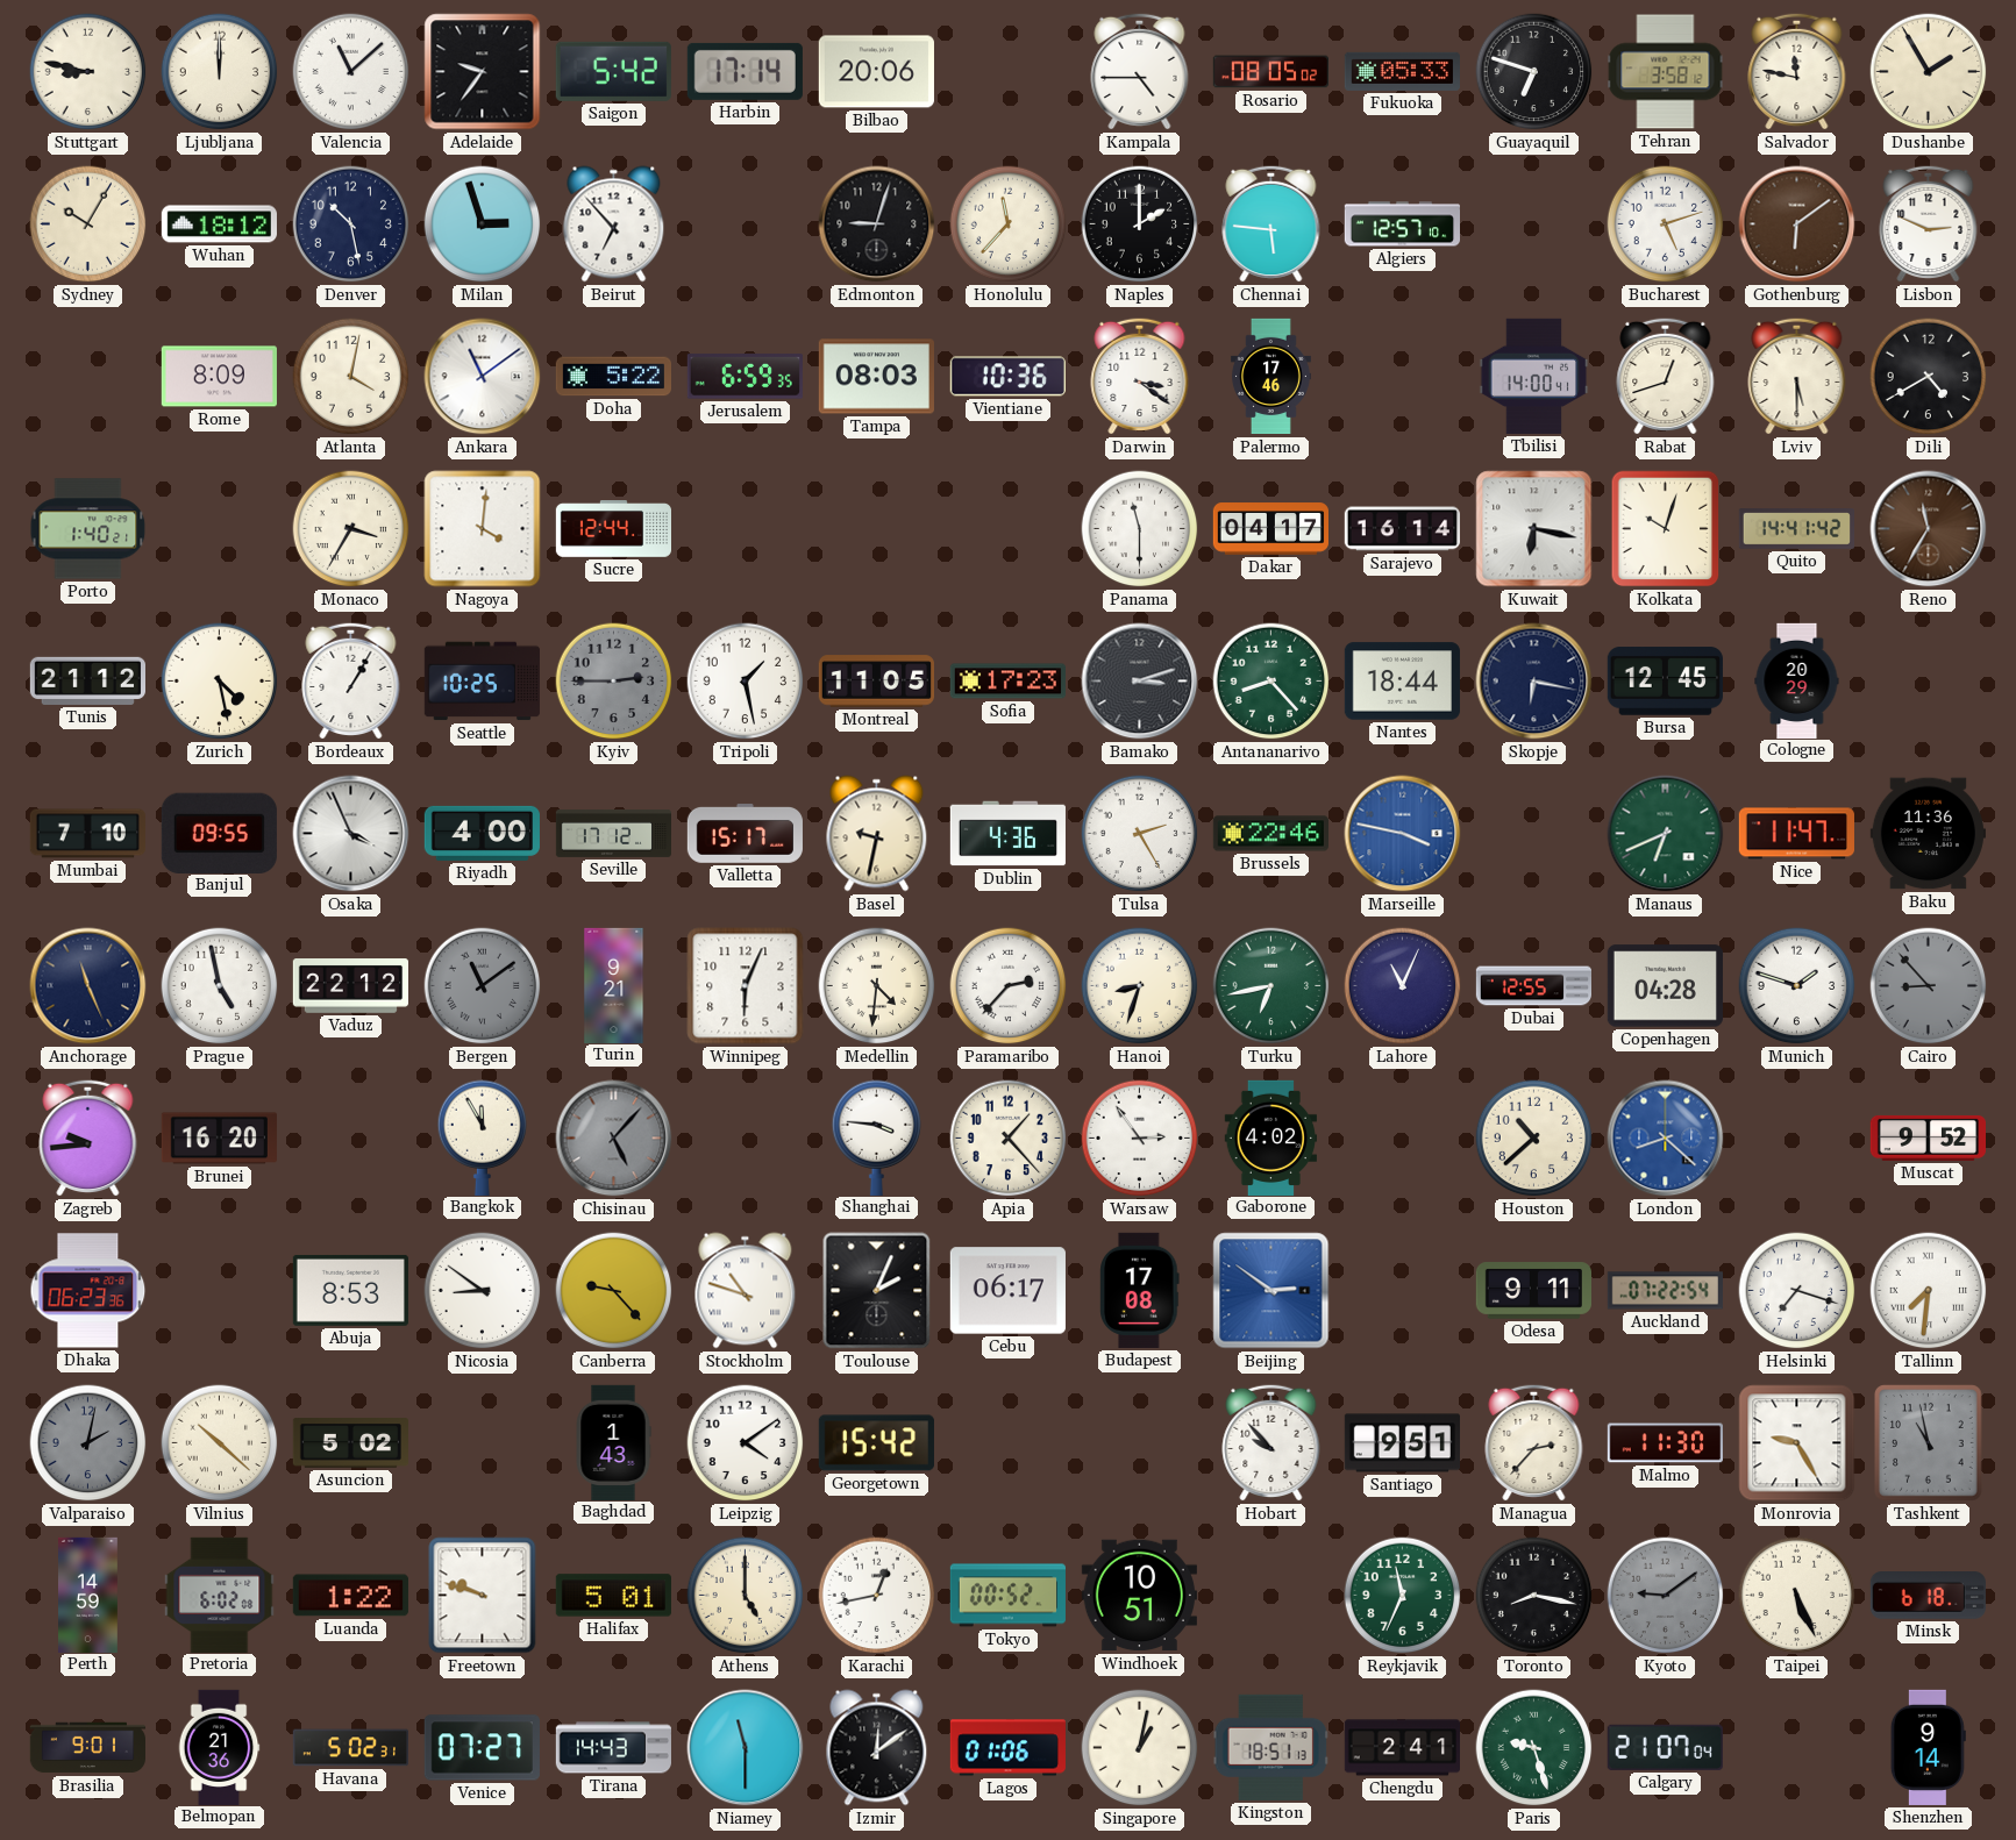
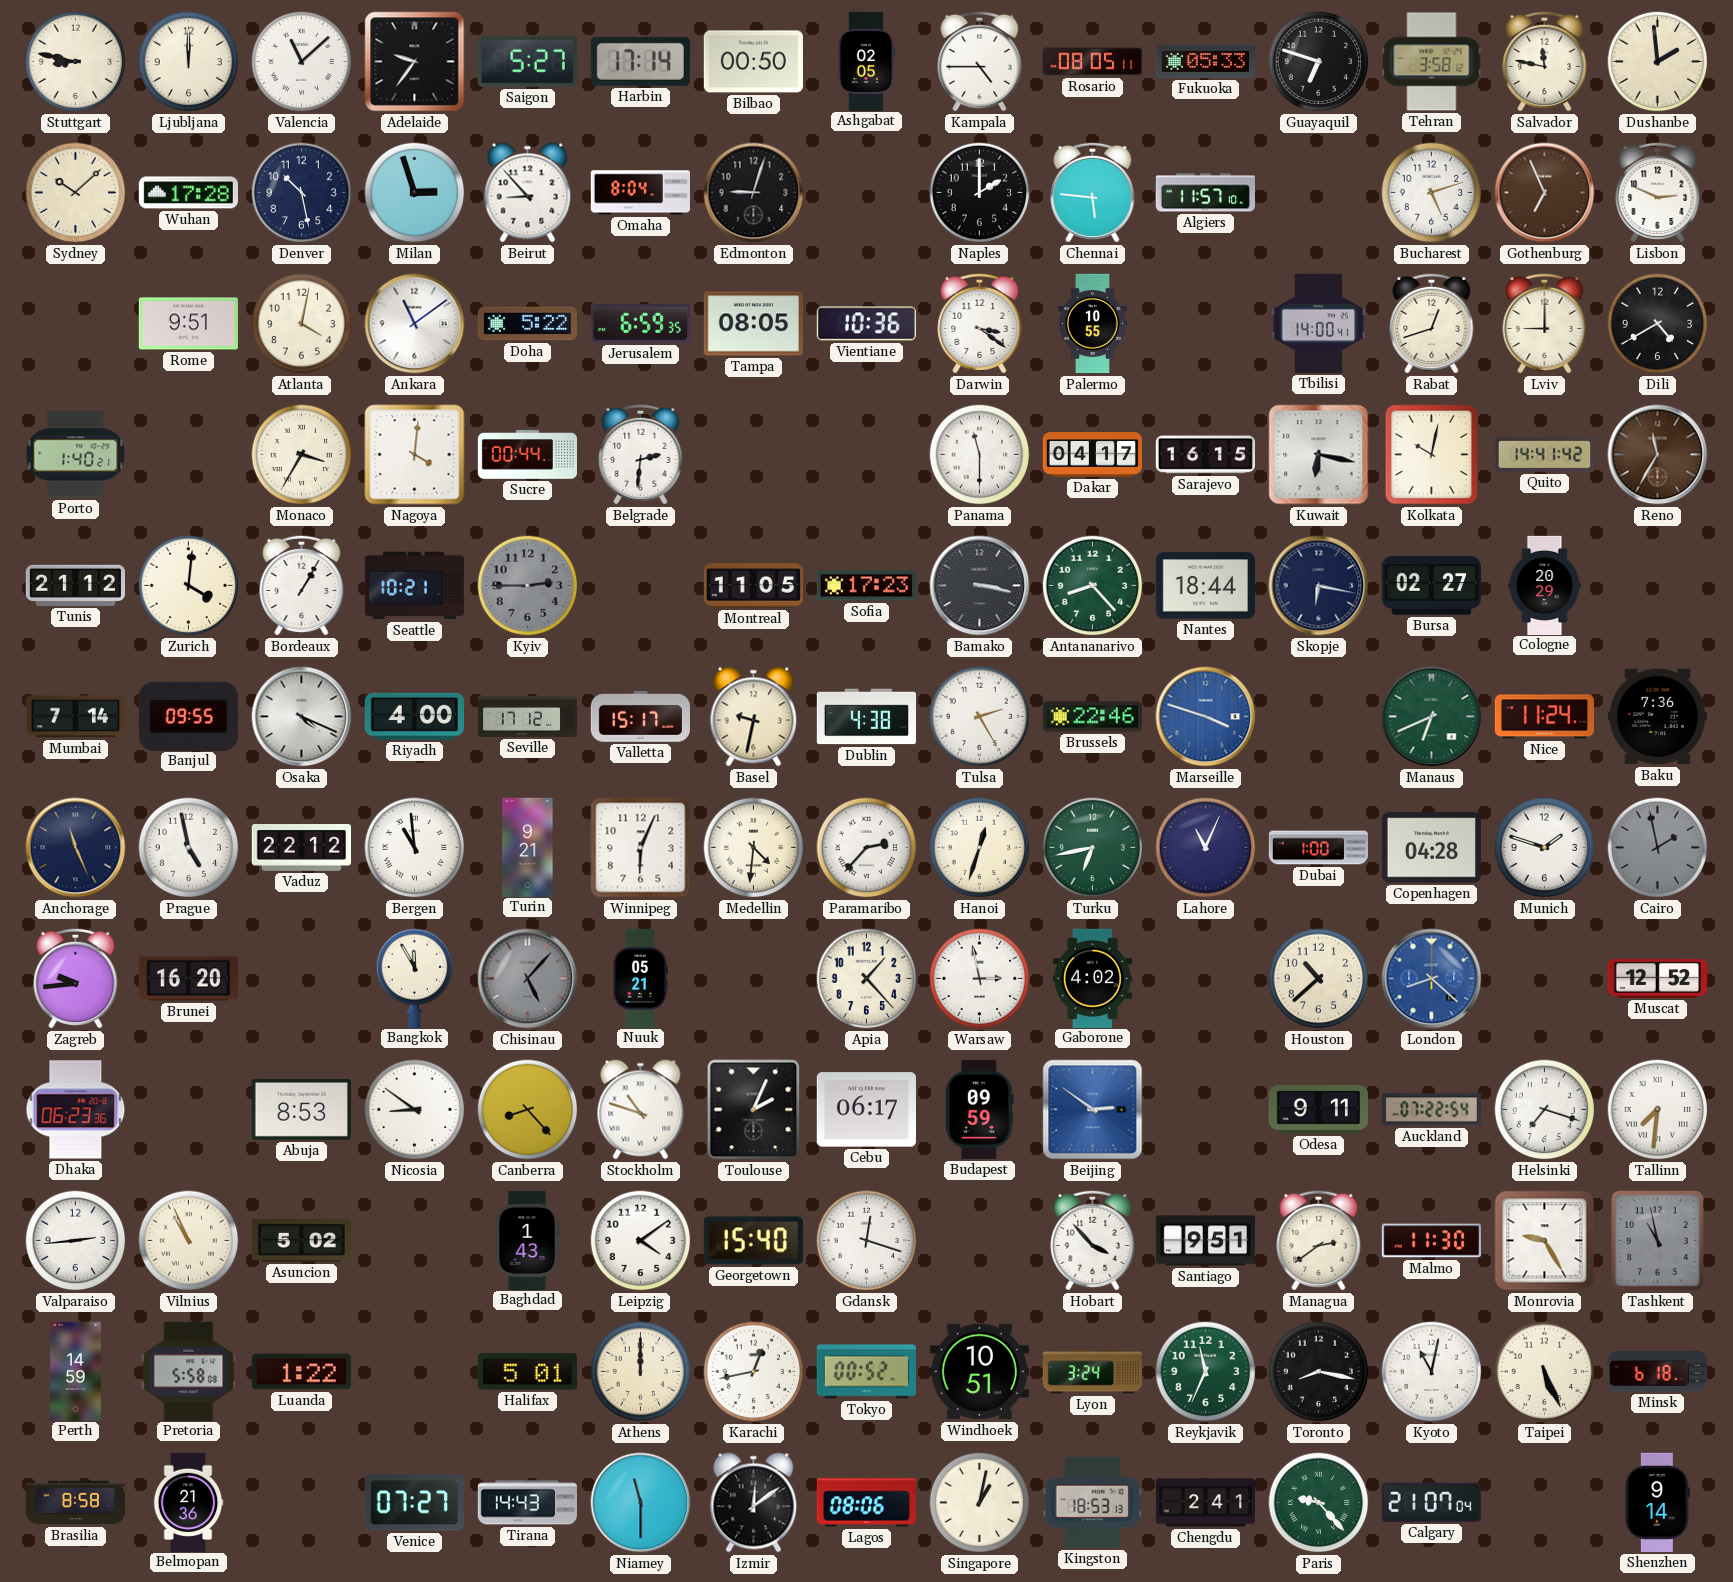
Saigon: 5:42 -> 5:27
Bilbao: 20:06 -> 00:50
Ashgabat: none -> 02:05
Rosario: 08:05:02 -> 08:05:11
Dushanbe: 1:55 -> 1:59
Sydney: 10:05 -> 10:08
Wuhan: 18:12 -> 17:28
Beirut: 6:53 -> 8:53
Omaha: none -> 8:04
Honolulu: 11:37 -> none
Algiers: 12:57 -> 11:57
Gothenburg: 6:09 -> 6:56
Rome: 8:09 -> 9:51
Tampa: 08:03 -> 08:05
Palermo: 17:46 -> 10:55
Lviv: 5:30 -> 9:00
Sucre: 12:44 -> 00:44
Belgrade: none -> 2:31
Sarajevo: 16:14 -> 16:15
Kolkata: 10:03 -> 10:02
Zurich: 4:28 -> 4:01
Seattle: 10:25 -> 10:21
Tripoli: 1:28 -> none
Bamako: 3:12 -> 3:17
Bursa: 12:45 -> 02:27
Mumbai: 7:10 -> 7:14
Osaka: 3:56 -> 4:19
Dublin: 4:36 -> 4:38
Marseille: 3:47 -> 3:48
Nice: 11:47 -> 11:24
Baku: 11:36 -> 7:36
Bergen: 11:09 -> 10:59
Bergen dial: grey -> white
Hanoi: 8:33 -> 12:33
Dubai: 12:55 -> 1:00
Cairo: 8:53 -> 1:58
Nuuk: none -> 05:21
Shanghai: 3:46 -> none
Warsaw: 2:54 -> 2:58
Muscat: 9:52 -> 12:52
Canberra: 9:23 -> 8:23
Budapest: 17:08 -> 09:59
Valparaiso: 2:02 -> 2:44
Valparaiso dial: grey -> white
Vilnius: 10:22 -> 10:56
Georgetown: 15:42 -> 15:40
Gdansk: none -> 12:18
Hobart: 9:53 -> 3:53
Managua: 2:37 -> 2:39
Pretoria: 6:02 -> 5:58
Freetown: 9:48 -> none
Athens: 5:00 -> 12:00
Lyon: none -> 3:24
Kyoto: 9:09 -> 11:02
Kyoto dial: grey -> white
Brasilia: 9:01 -> 8:58
Havana: 5:02 -> none
Lagos: 01:06 -> 08:06
Kingston: 18:51 -> 18:53
Paris: 9:27 -> 9:23
